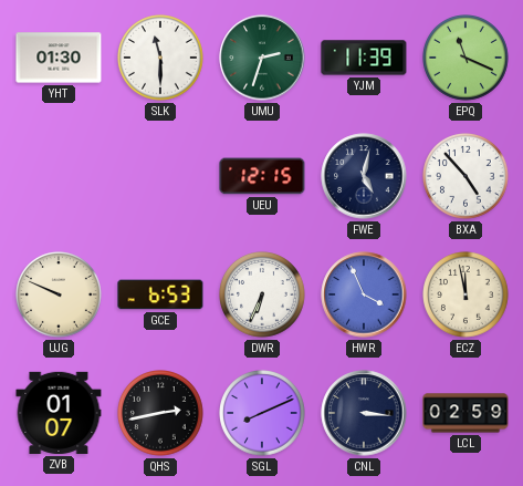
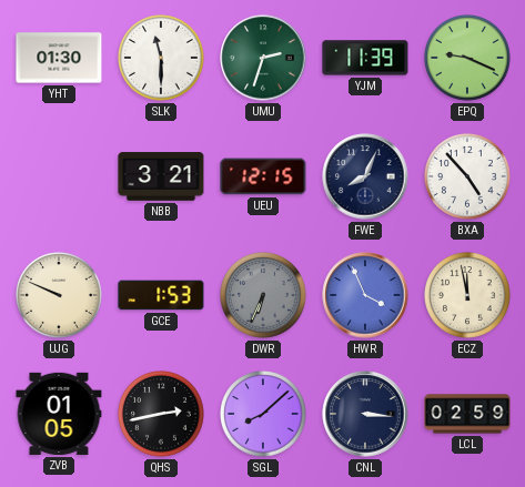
EPQ: 11:19 -> 9:19
NBB: none -> 3:21
FWE: 5:02 -> 8:04
GCE: 6:53 -> 1:53
DWR dial: white -> grey
ZVB: 01:07 -> 01:05
SGL: 8:11 -> 8:08
